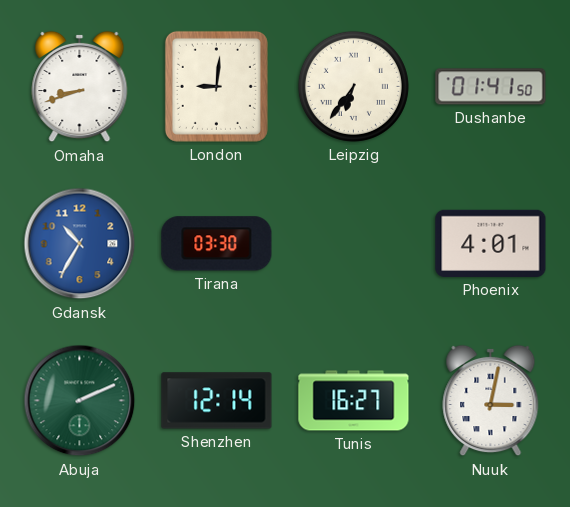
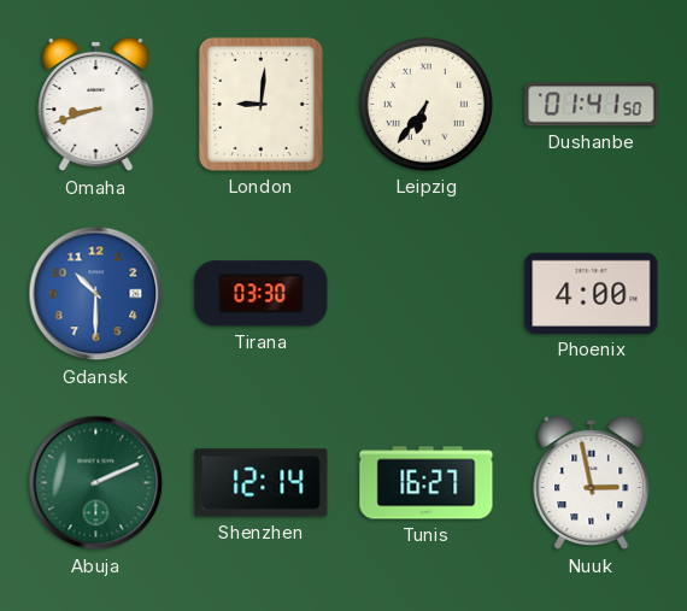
Gdansk: 10:35 -> 10:30
Phoenix: 4:01 -> 4:00
Nuuk: 3:02 -> 2:58
